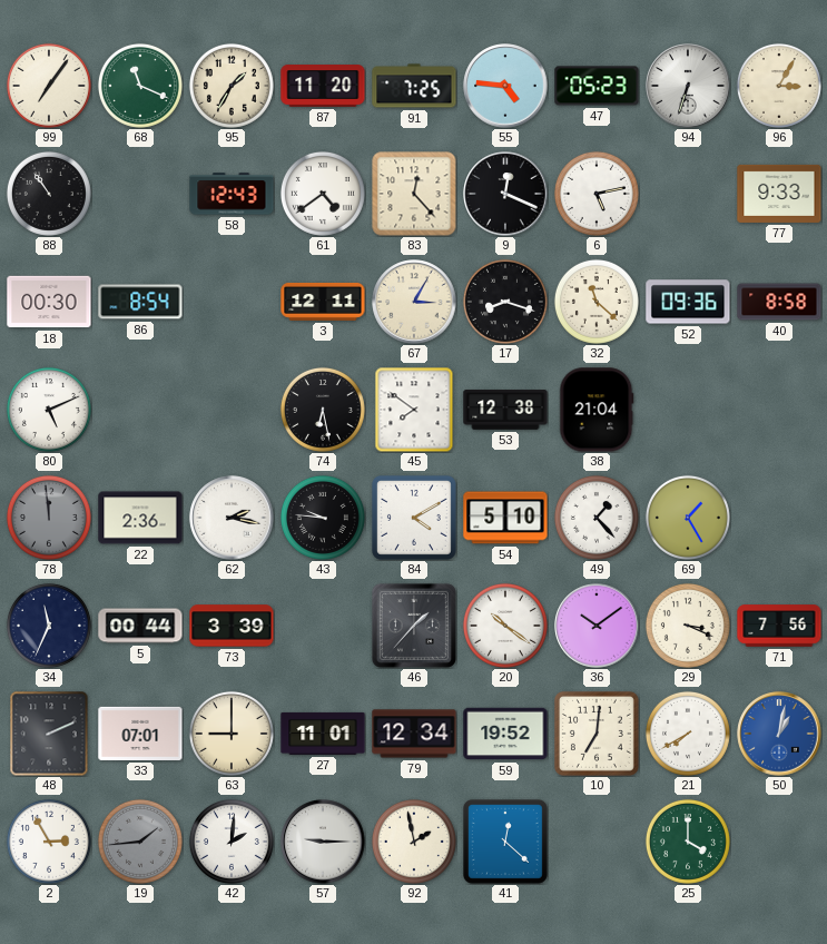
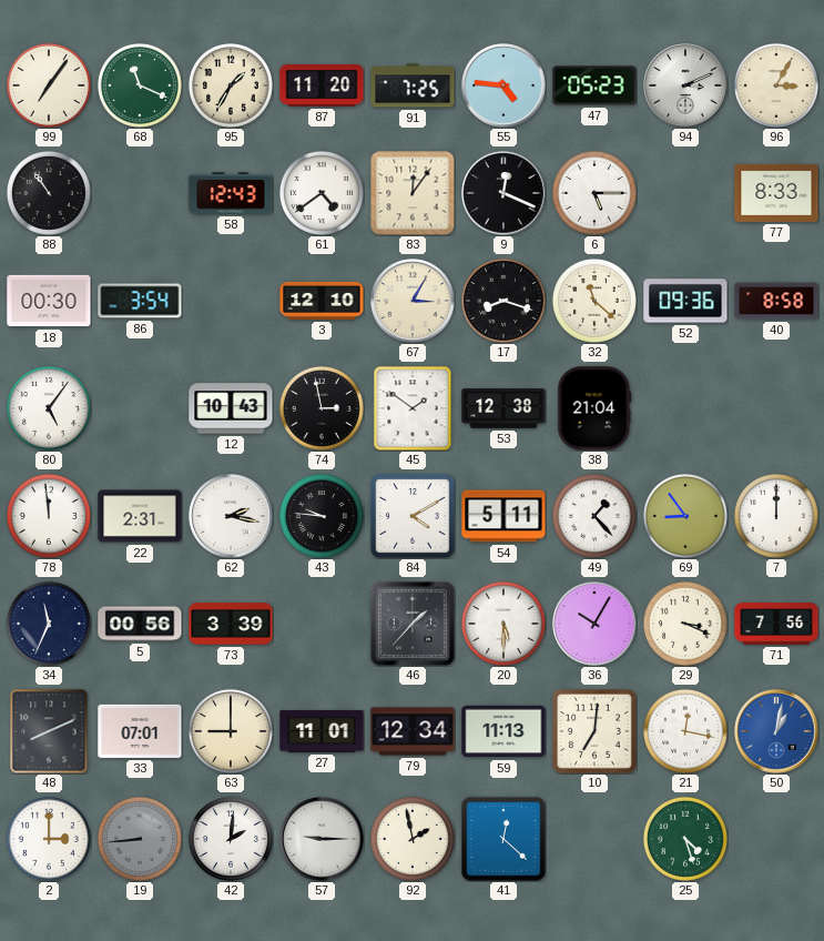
94: 6:33 -> 3:11
83: 12:23 -> 12:06
6: 5:13 -> 5:15
77: 9:33 -> 8:33
86: 8:54 -> 3:54
3: 12:11 -> 12:10
80: 5:11 -> 5:06
12: none -> 10:43
74: 6:28 -> 2:58
45: 7:51 -> 1:51
78 dial: grey -> white
22: 2:36 -> 2:31
54: 5:10 -> 5:11
69: 1:25 -> 8:54
7: none -> 12:00
5: 00:44 -> 00:56
20: 10:21 -> 5:30
36: 10:09 -> 10:05
48: 2:11 -> 8:11
59: 19:52 -> 11:13
21: 7:40 -> 12:17
2: 2:55 -> 3:00
19: 1:44 -> 8:44
25: 4:00 -> 4:27
